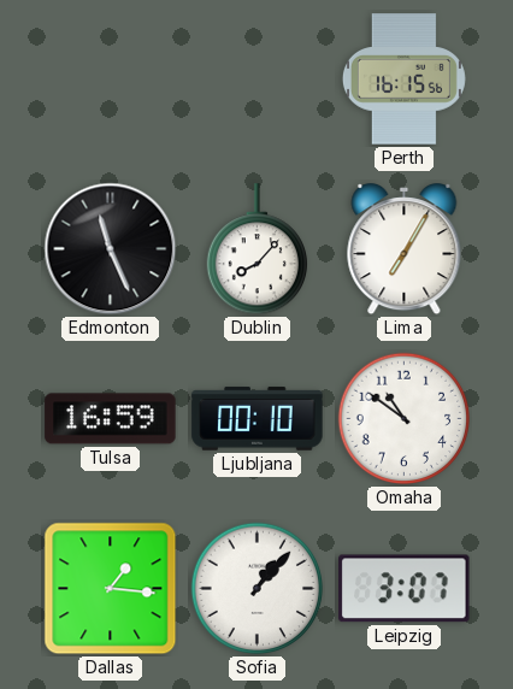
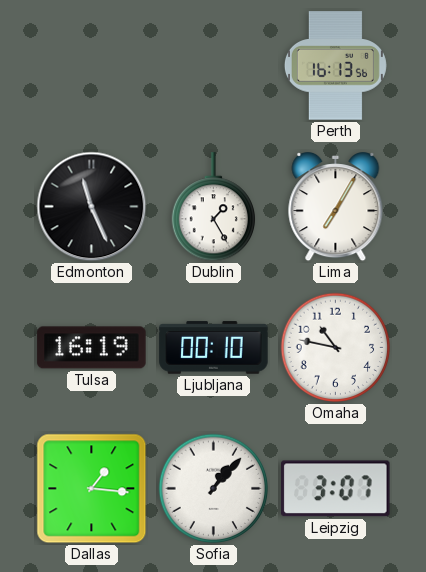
Perth: 16:15 -> 16:13
Dublin: 8:07 -> 1:25
Tulsa: 16:59 -> 16:19
Omaha: 10:51 -> 10:47
